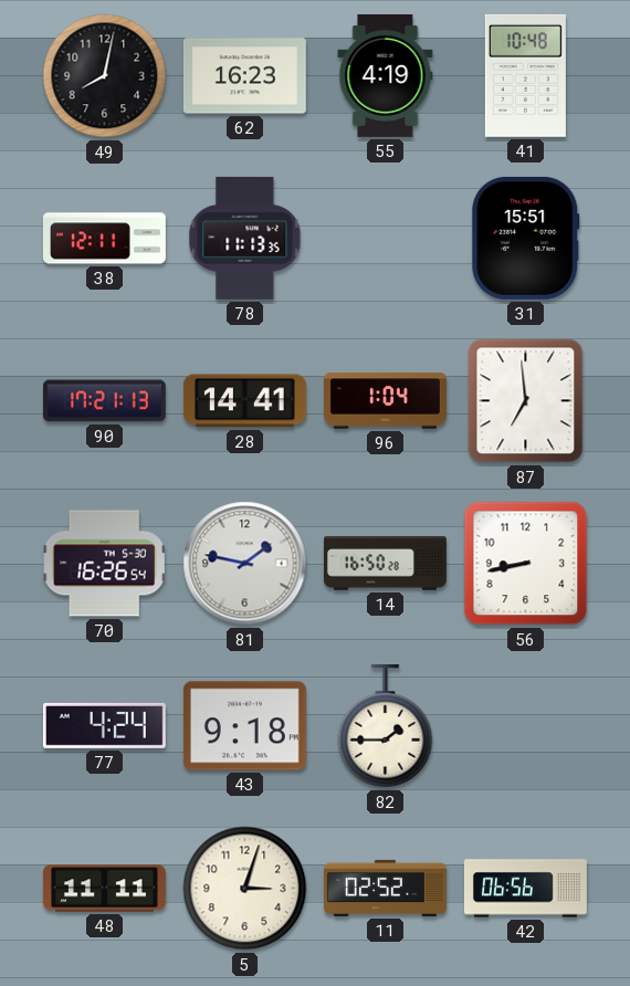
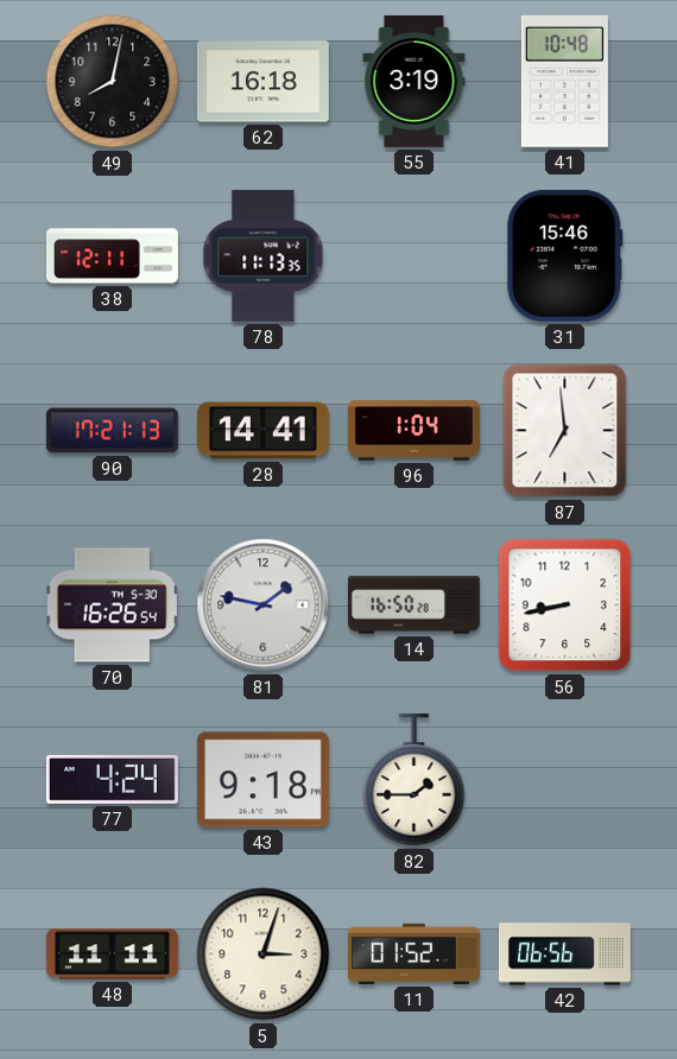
62: 16:23 -> 16:18
55: 4:19 -> 3:19
31: 15:51 -> 15:46
11: 02:52 -> 01:52
